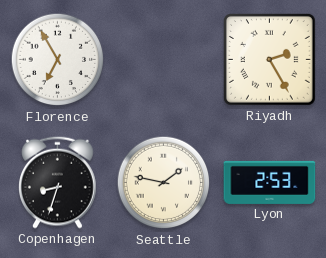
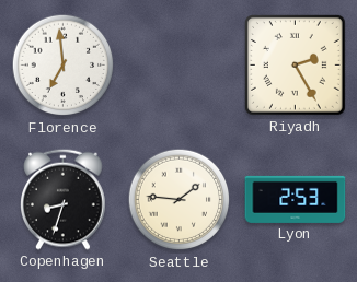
Florence: 6:55 -> 6:59
Seattle: 1:47 -> 1:46
